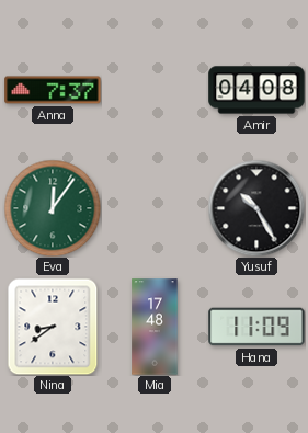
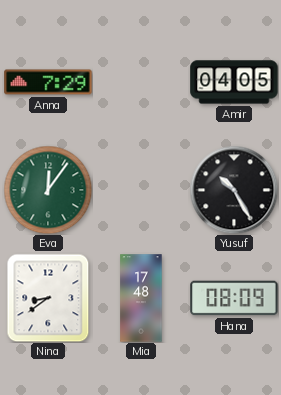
Anna: 7:37 -> 7:29
Amir: 04:08 -> 04:05
Hana: 11:09 -> 08:09
